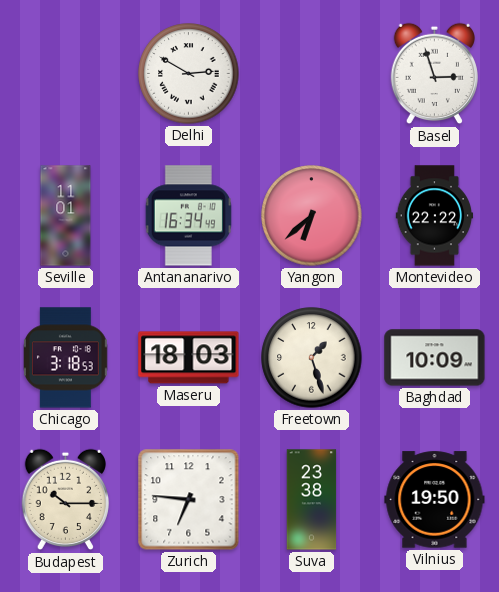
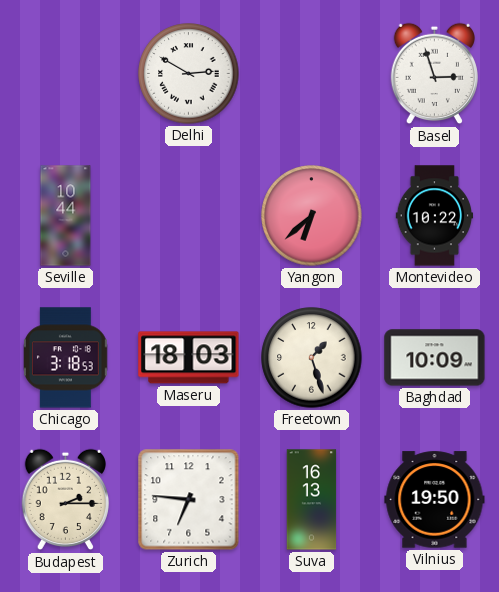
Seville: 11:01 -> 10:44
Antananarivo: 16:34 -> none
Montevideo: 22:22 -> 10:22
Budapest: 10:15 -> 2:15
Suva: 23:38 -> 16:13
